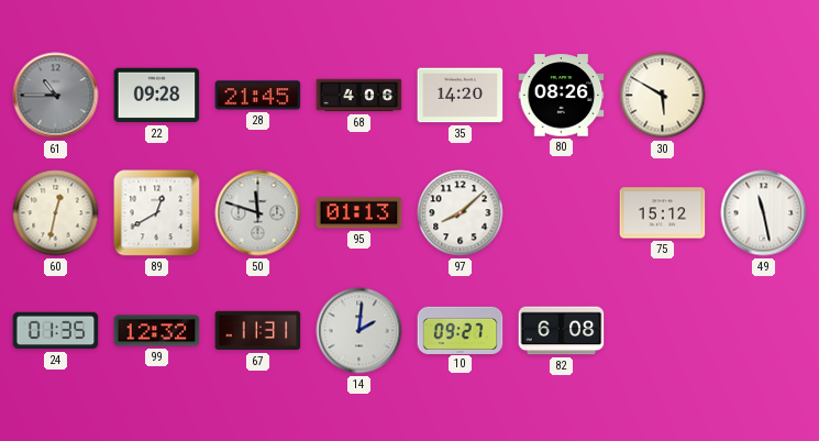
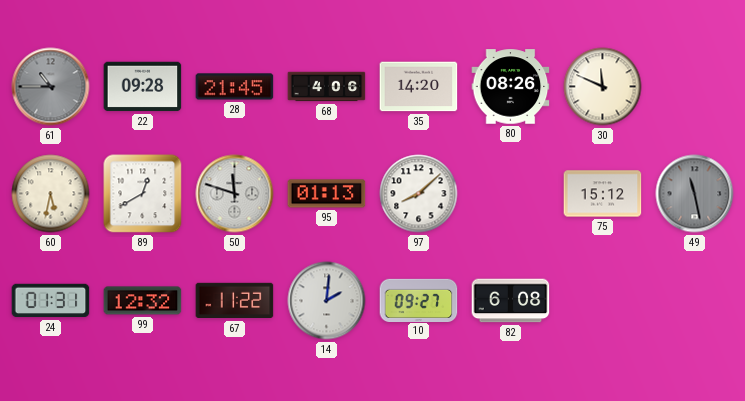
30: 5:50 -> 11:49
60: 12:32 -> 5:32
49 dial: white -> grey
24: 01:35 -> 01:31
67: 11:31 -> 11:22
